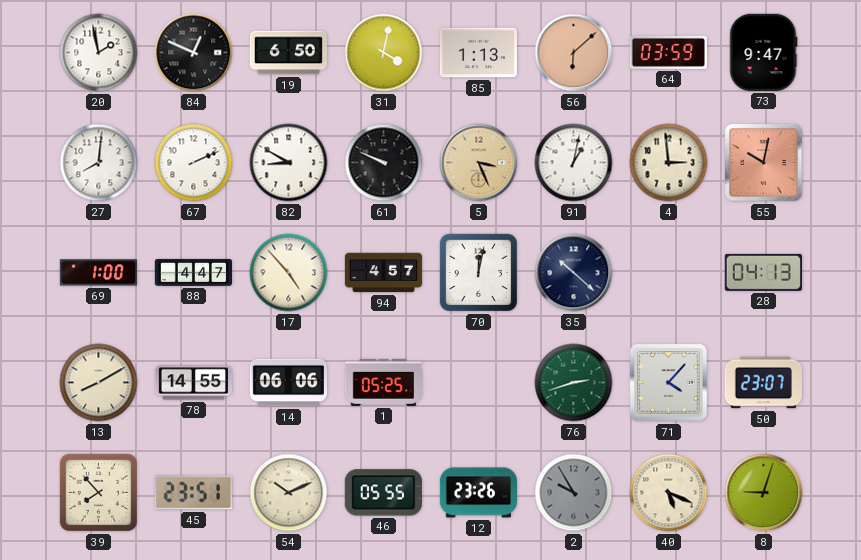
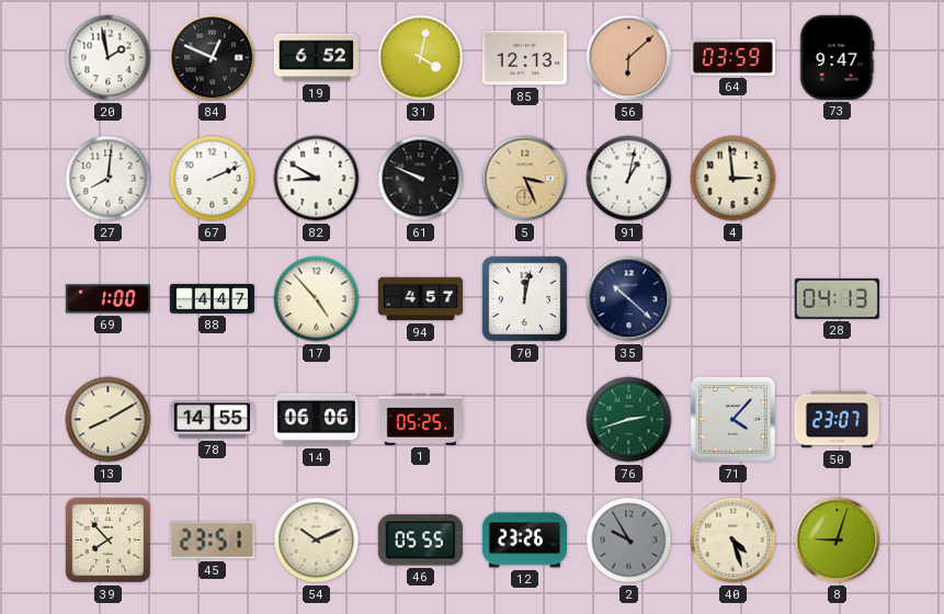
19: 6:50 -> 6:52
85: 1:13 -> 12:13
55: 10:02 -> none
40: 5:19 -> 4:27
